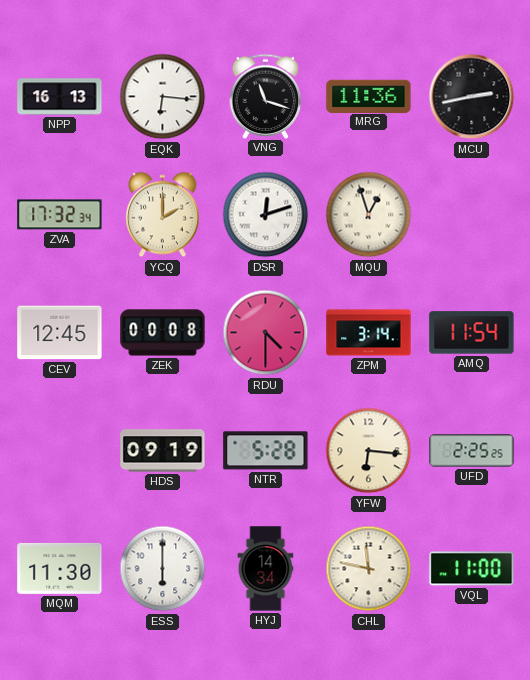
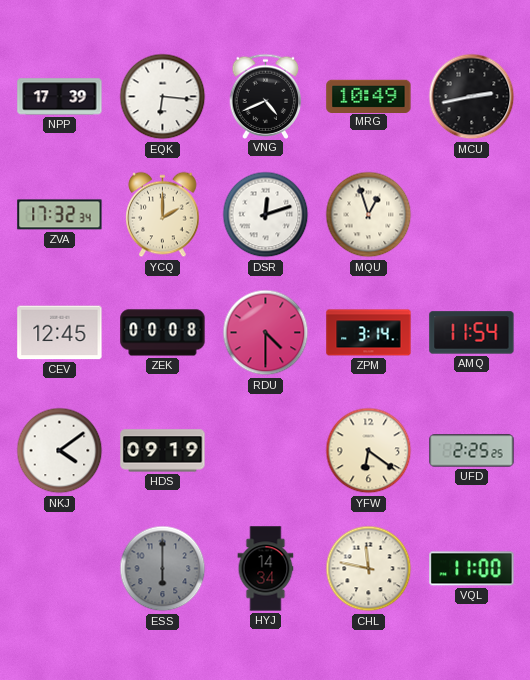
NPP: 16:13 -> 17:39
VNG: 11:18 -> 4:41
MRG: 11:36 -> 10:49
NKJ: none -> 4:09
NTR: 5:28 -> none
YFW: 6:16 -> 6:21
MQM: 11:30 -> none
ESS dial: white -> grey
